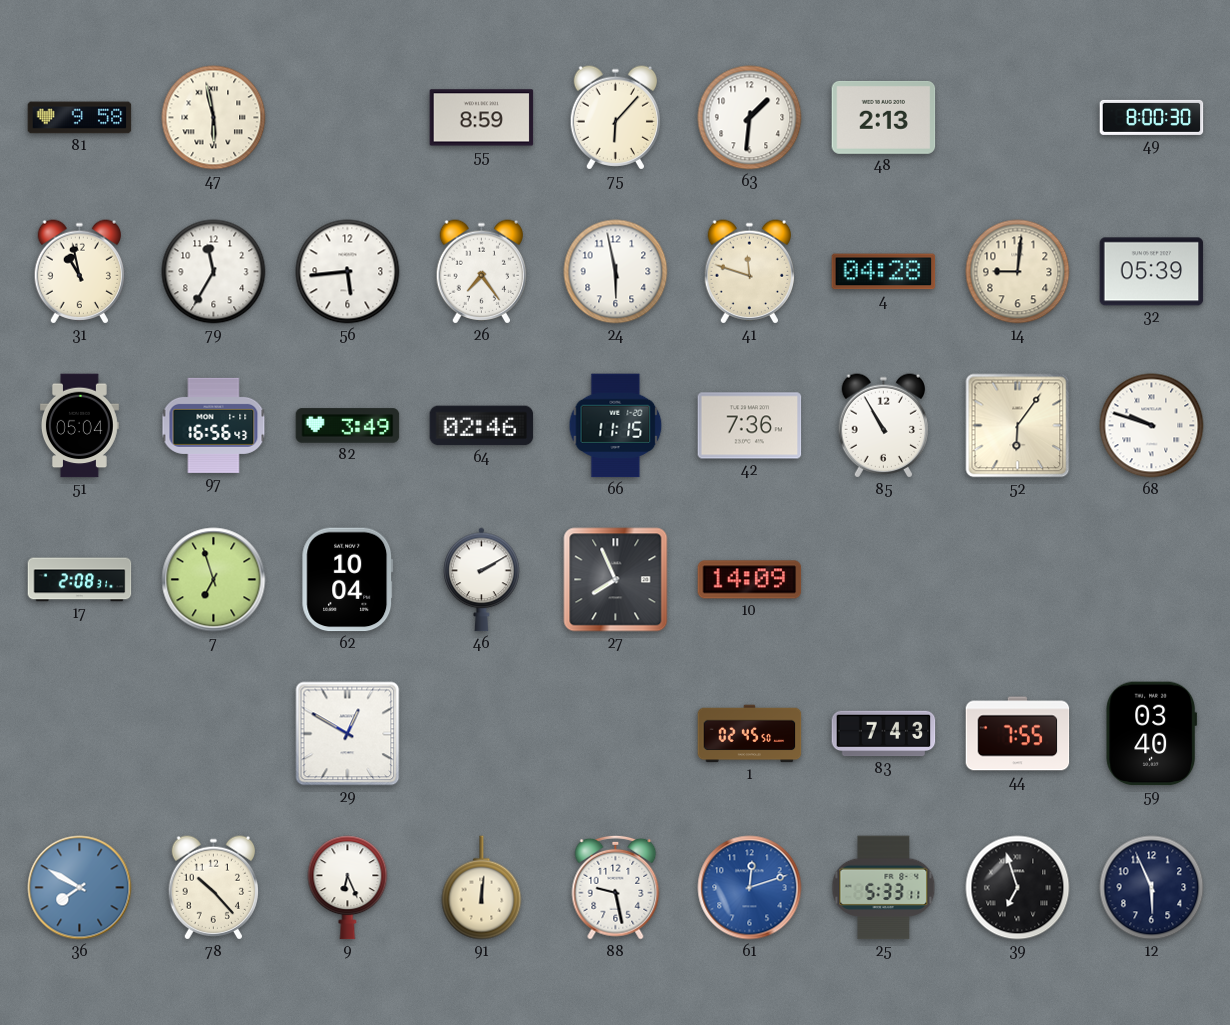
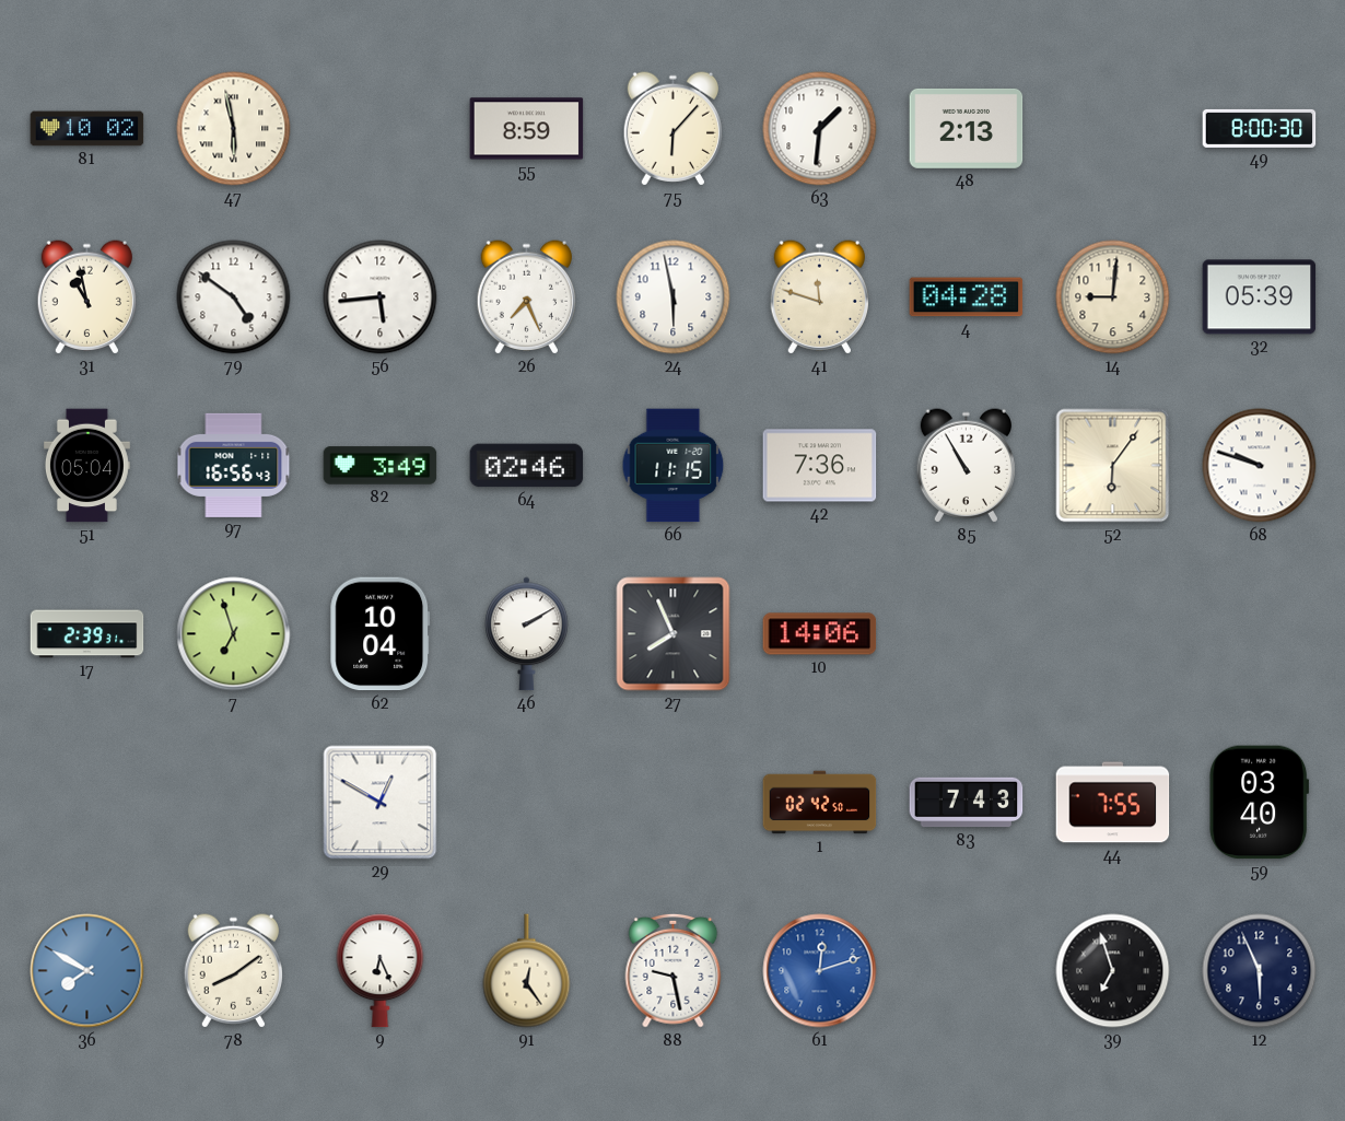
81: 9:58 -> 10:02
79: 11:35 -> 4:51
26: 7:24 -> 7:26
17: 2:08 -> 2:39
10: 14:09 -> 14:06
1: 02:45 -> 02:42
78: 10:23 -> 8:09
91: 12:01 -> 12:24
25: 5:33 -> none
